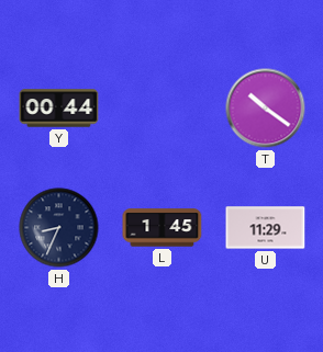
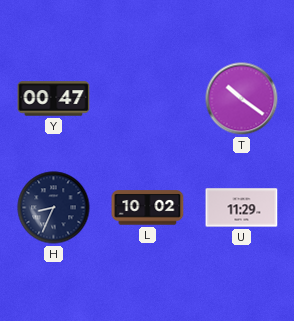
Y: 00:44 -> 00:47
L: 1:45 -> 10:02
